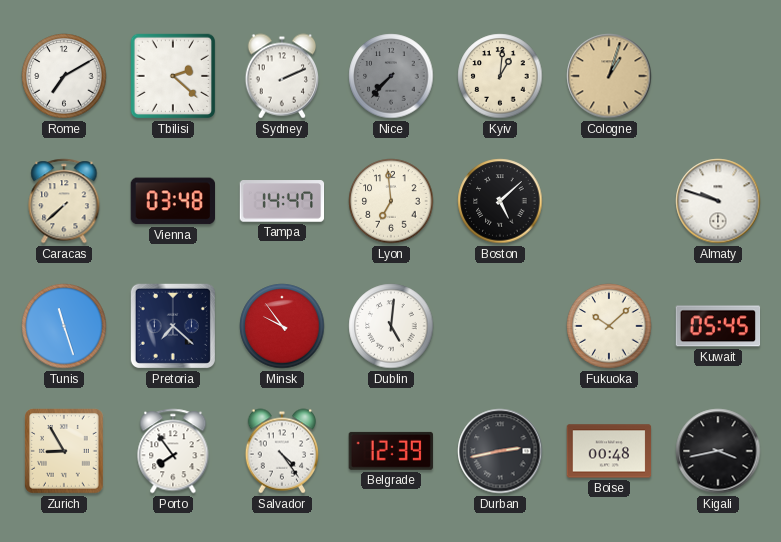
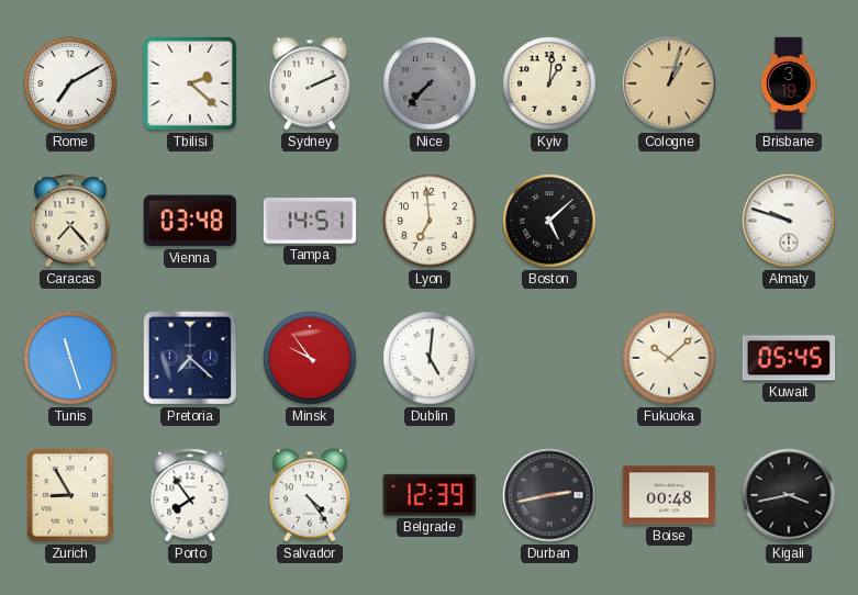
Brisbane: none -> 3:19
Caracas: 7:38 -> 7:23
Tampa: 14:47 -> 14:51
